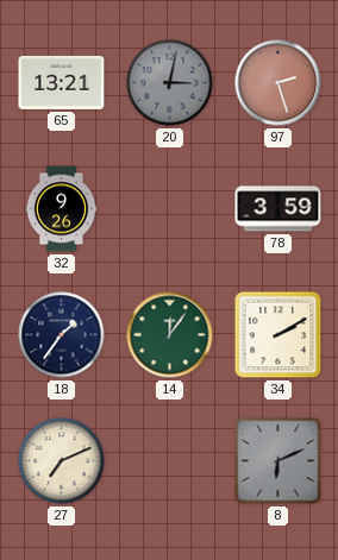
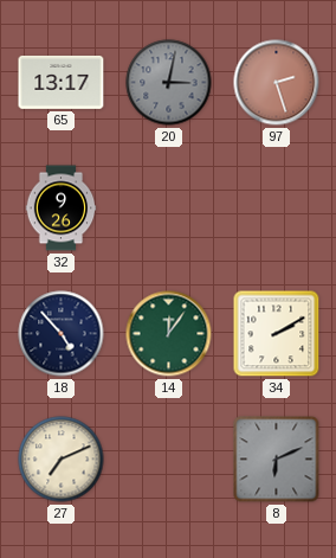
65: 13:21 -> 13:17
78: 3:59 -> none
18: 1:36 -> 4:53
